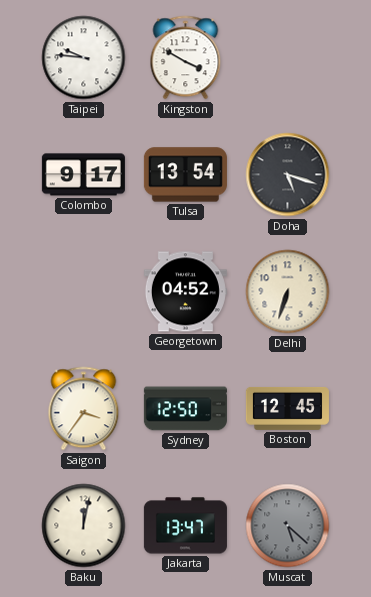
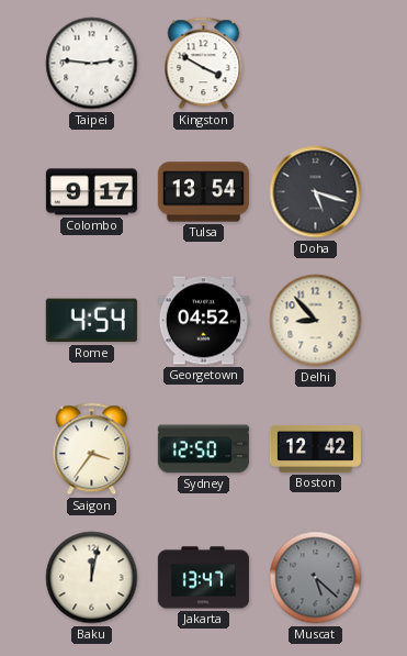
Taipei: 9:46 -> 2:46
Rome: none -> 4:54
Delhi: 6:33 -> 8:53
Boston: 12:45 -> 12:42
